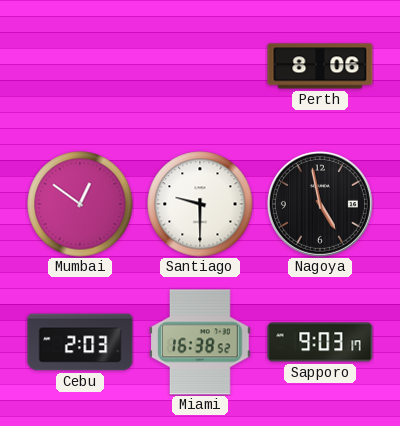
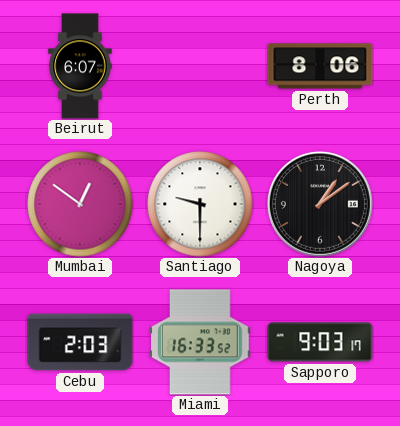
Beirut: none -> 6:07
Nagoya: 4:58 -> 1:09
Miami: 16:38 -> 16:33
